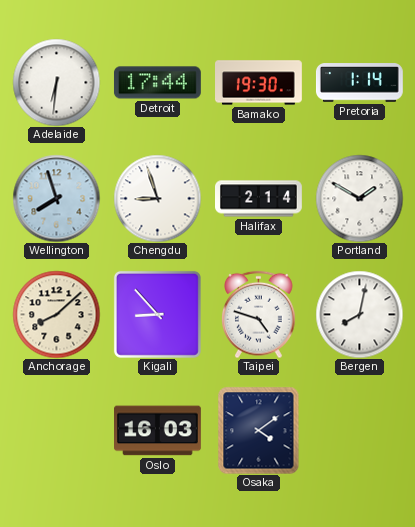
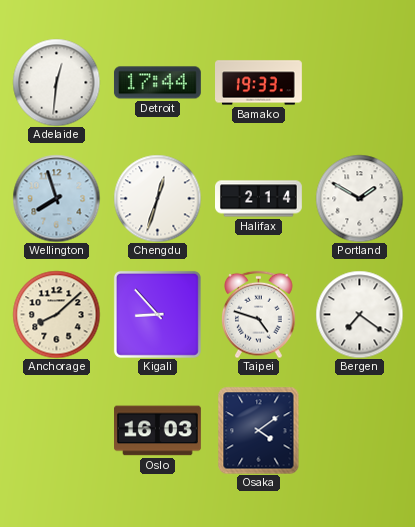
Adelaide: 6:31 -> 12:31
Bamako: 19:30 -> 19:33
Pretoria: 1:14 -> none
Chengdu: 8:57 -> 12:33
Bergen: 8:02 -> 7:21
